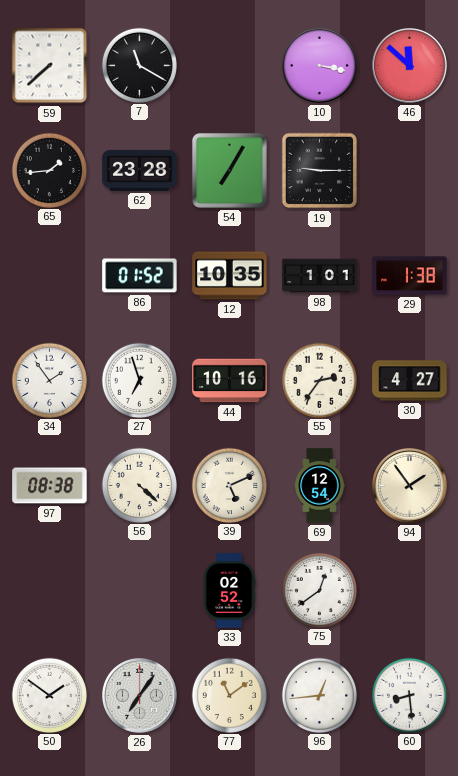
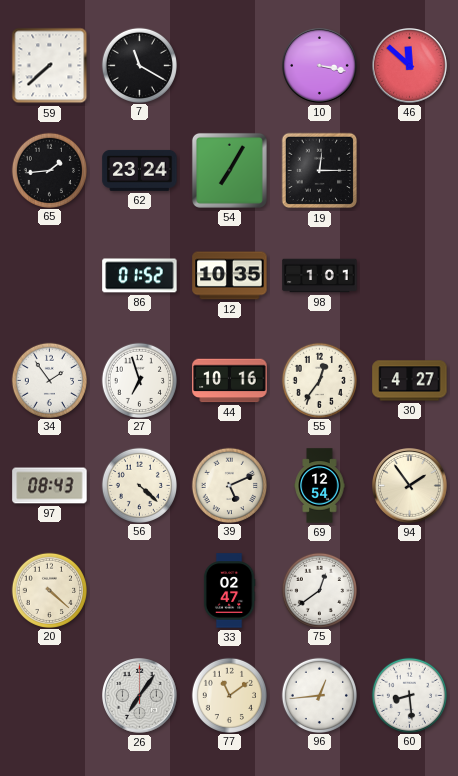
62: 23:28 -> 23:24
19: 9:15 -> 12:15
29: 1:38 -> none
55: 2:36 -> 12:36
97: 08:38 -> 08:43
20: none -> 4:22
33: 02:52 -> 02:47
50: 1:51 -> none
